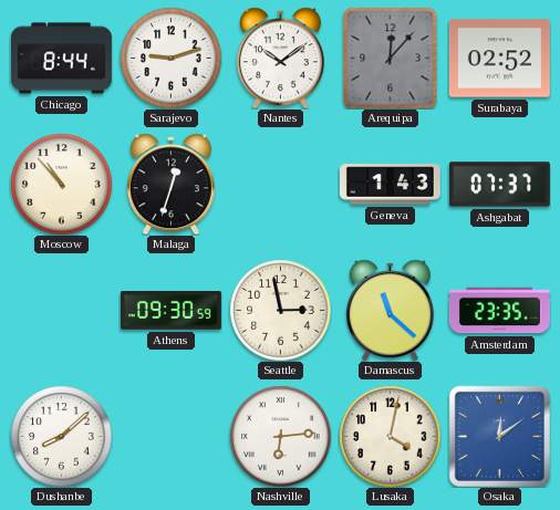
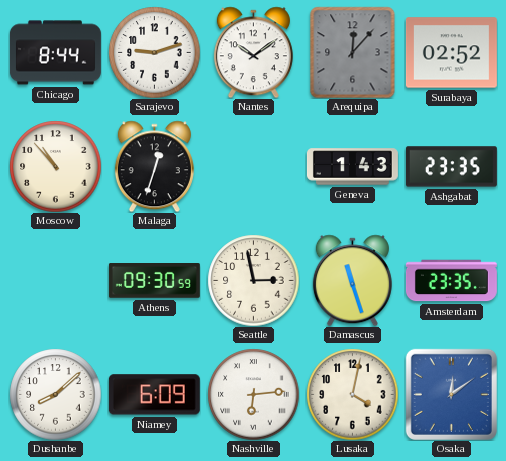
Ashgabat: 07:37 -> 23:35
Damascus: 11:22 -> 11:27
Niamey: none -> 6:09
